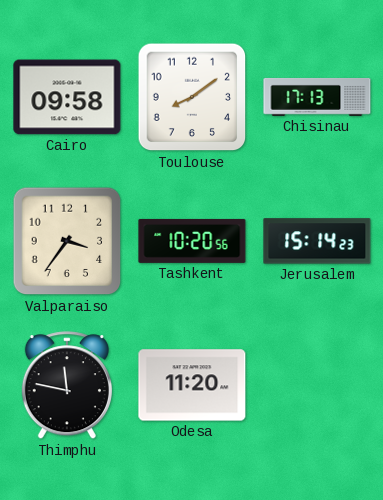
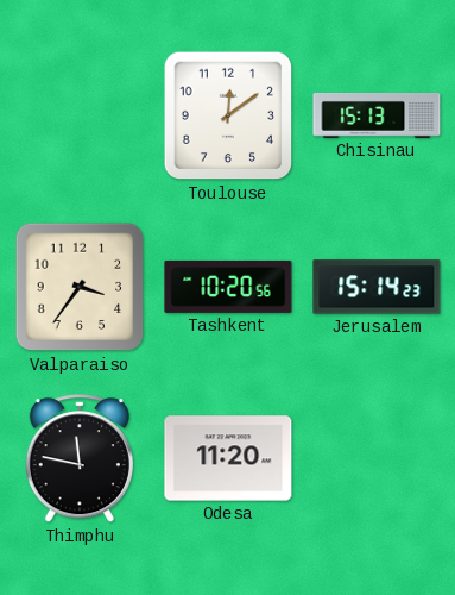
Cairo: 09:58 -> none
Toulouse: 8:09 -> 12:09
Chisinau: 17:13 -> 15:13
